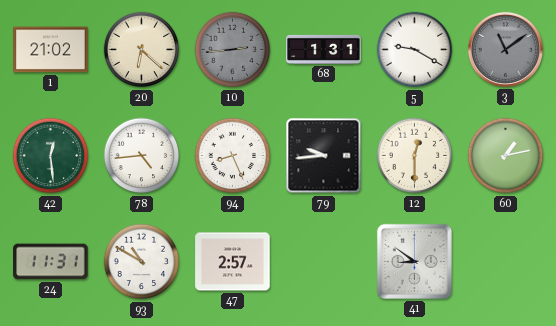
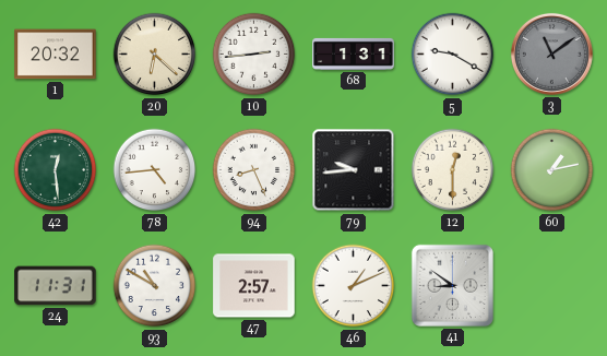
1: 21:02 -> 20:32
10 dial: grey -> white
46: none -> 1:11
